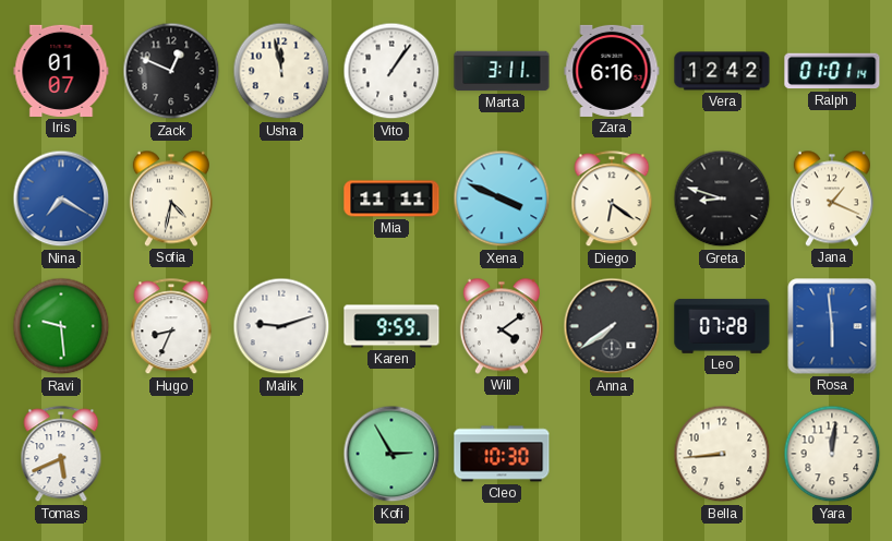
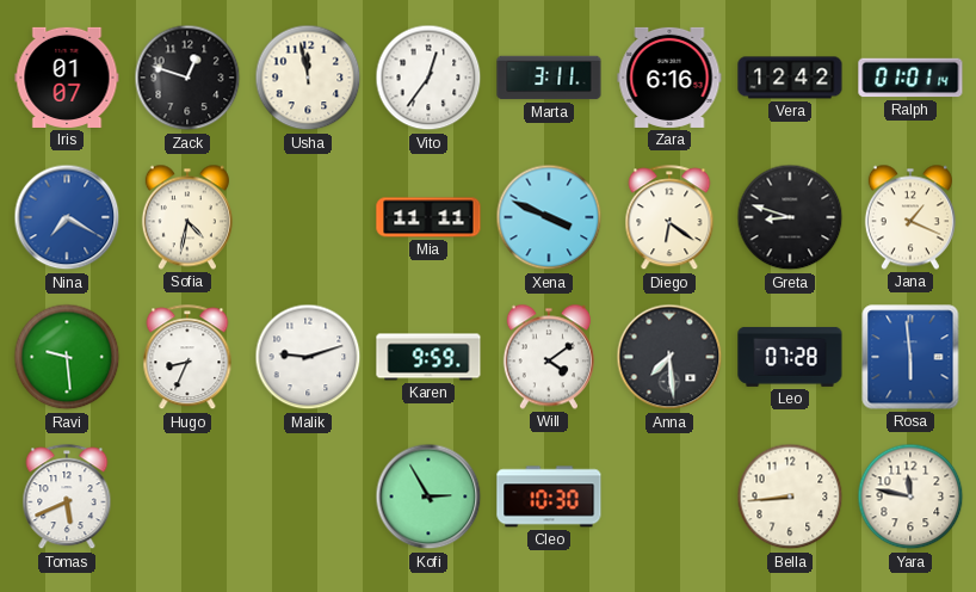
Zack: 12:49 -> 12:48
Vito: 1:06 -> 12:36
Anna: 7:39 -> 7:29
Yara: 12:01 -> 11:47
